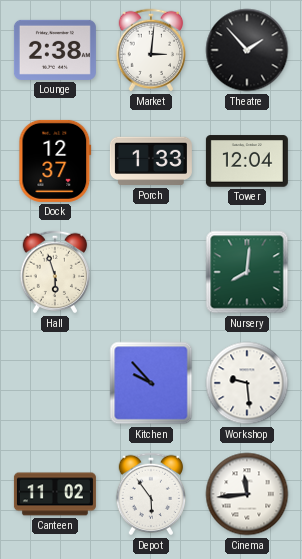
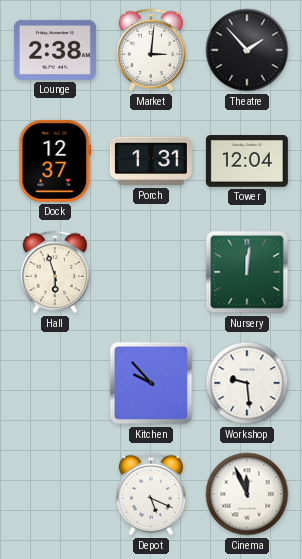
Porch: 1:33 -> 1:31
Nursery: 8:01 -> 12:01
Canteen: 11:02 -> none
Depot: 5:54 -> 5:19
Cinema: 11:44 -> 11:56
